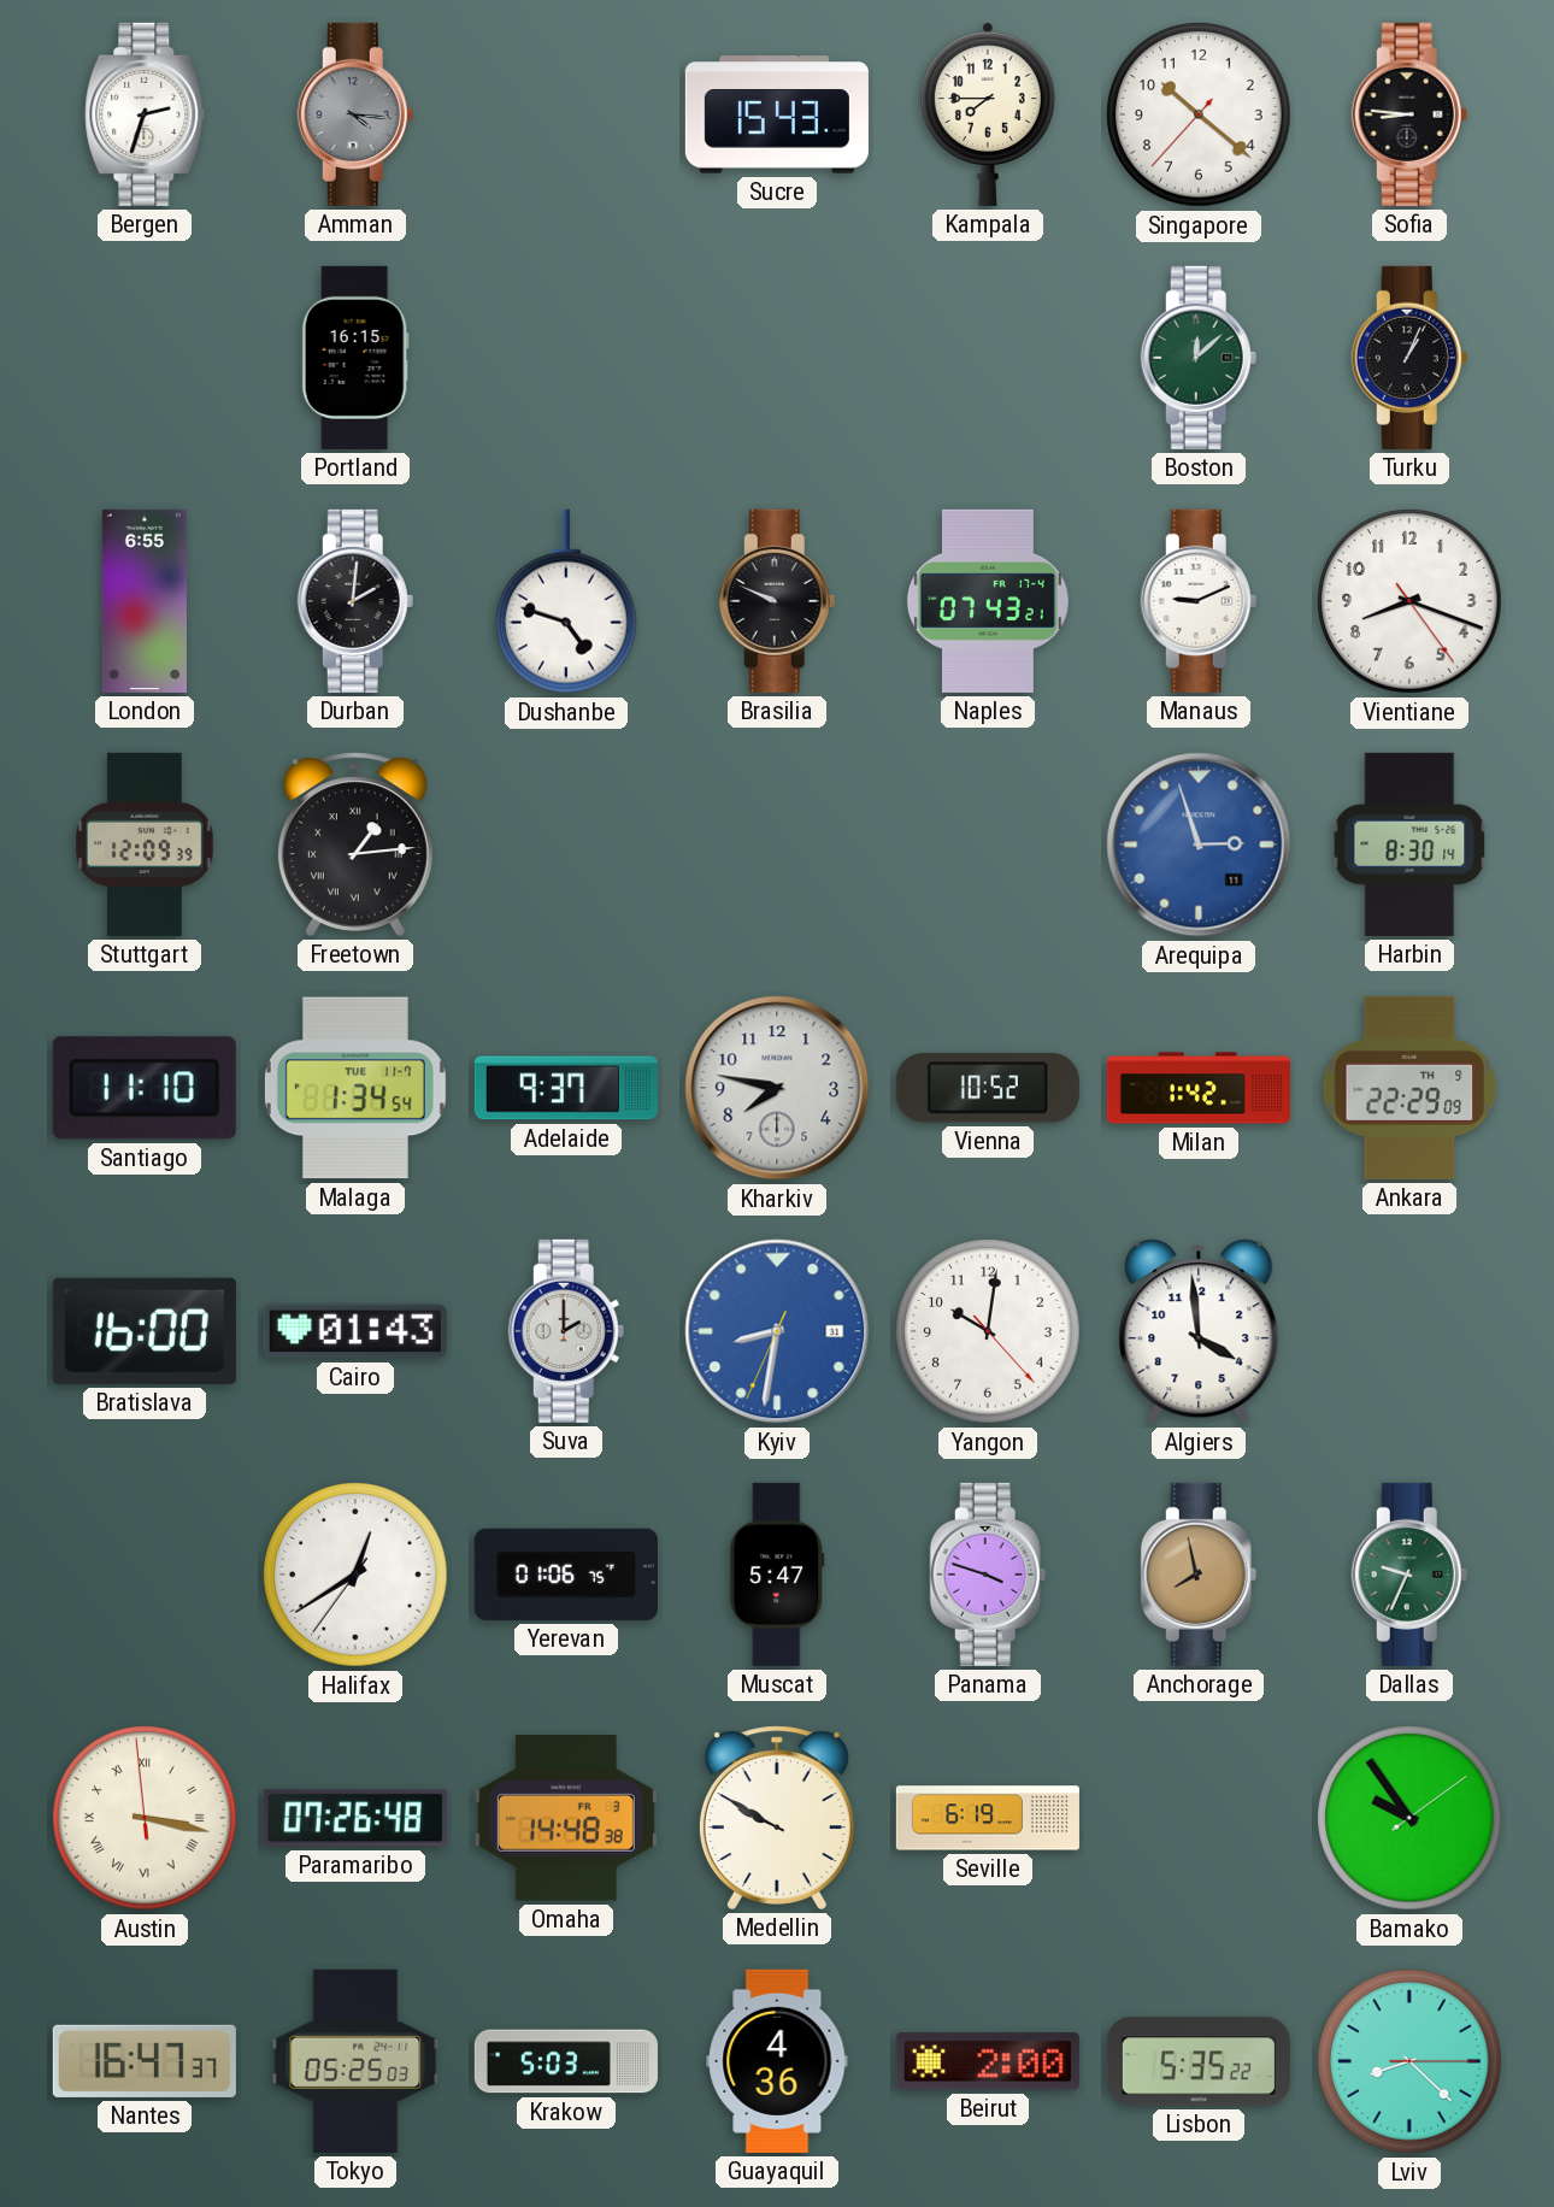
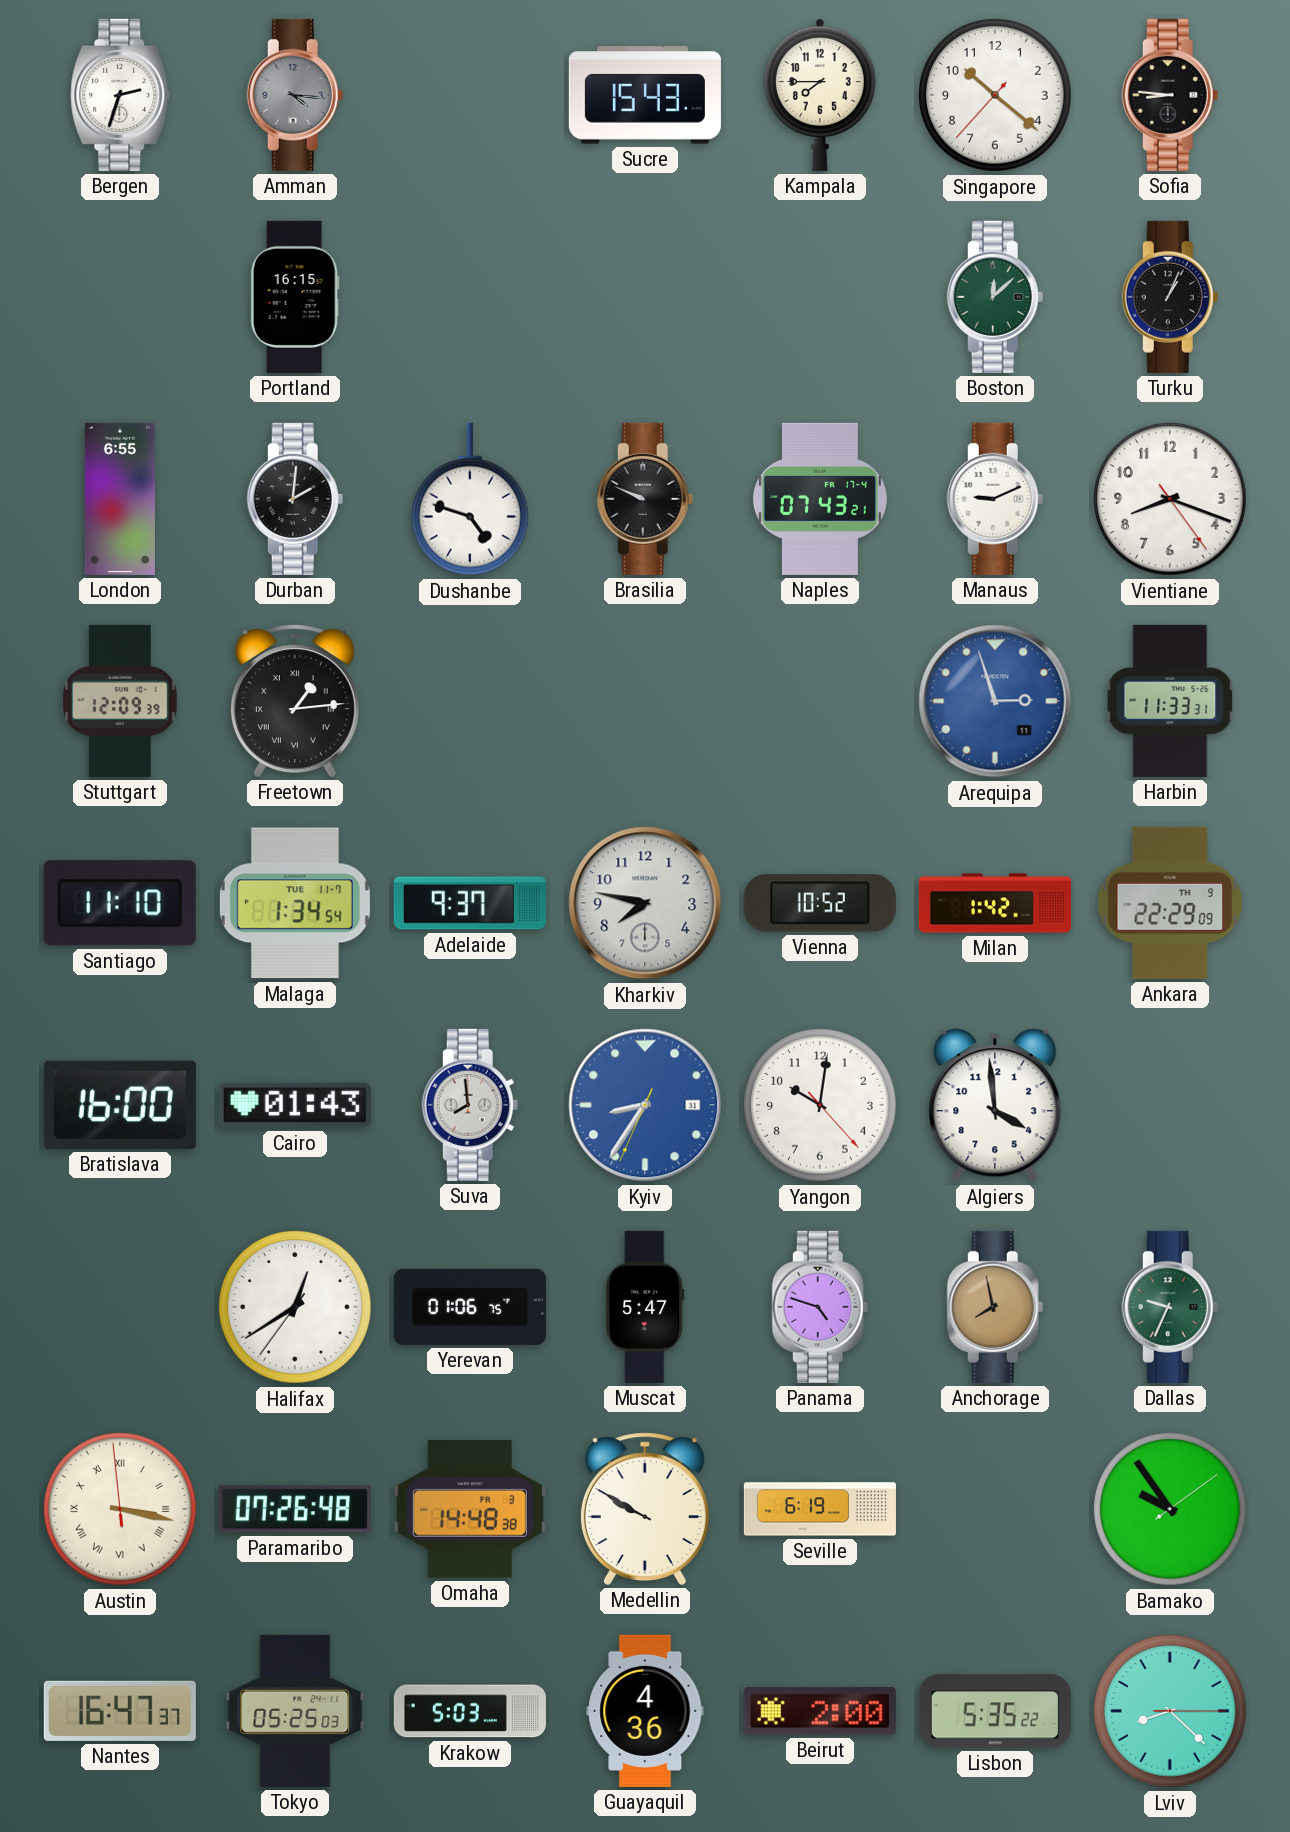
Harbin: 8:30 -> 11:33
Suva: 2:00 -> 7:59
Kyiv: 8:31 -> 8:35
Panama: 3:48 -> 4:48
